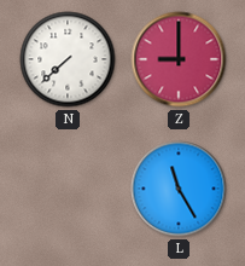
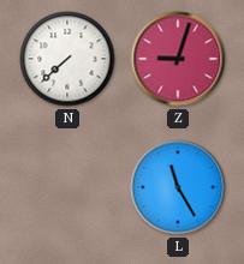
Z: 9:00 -> 9:03
